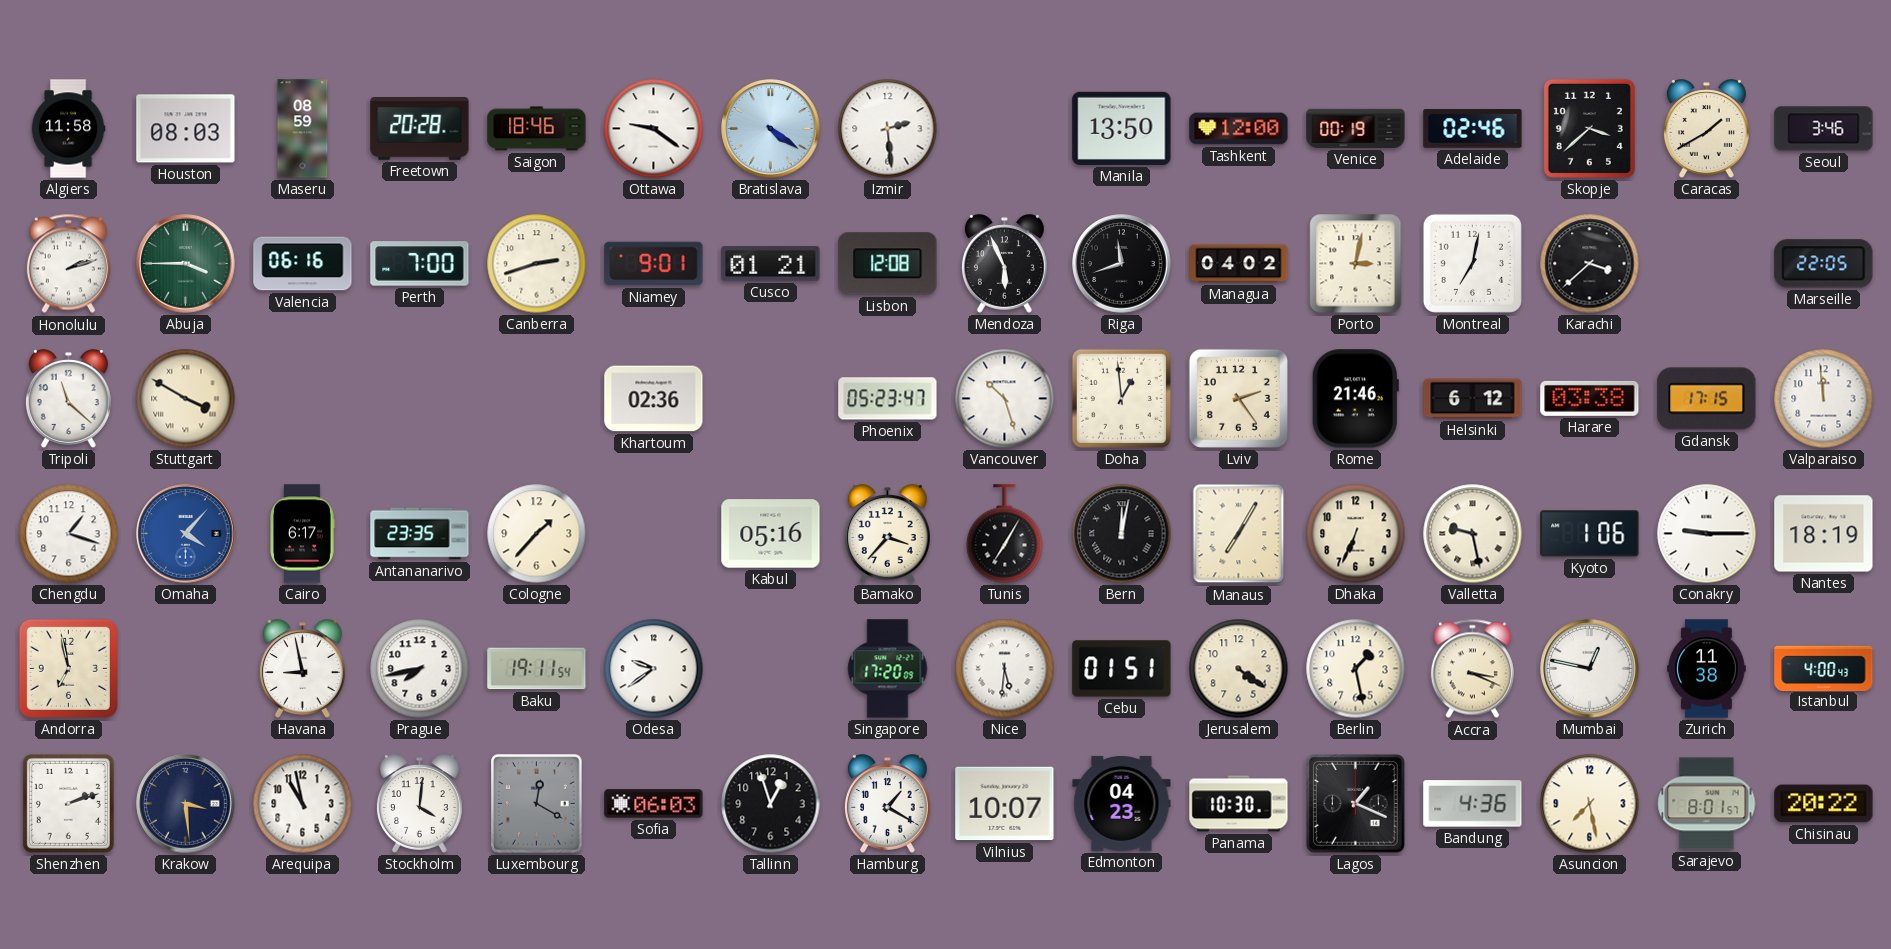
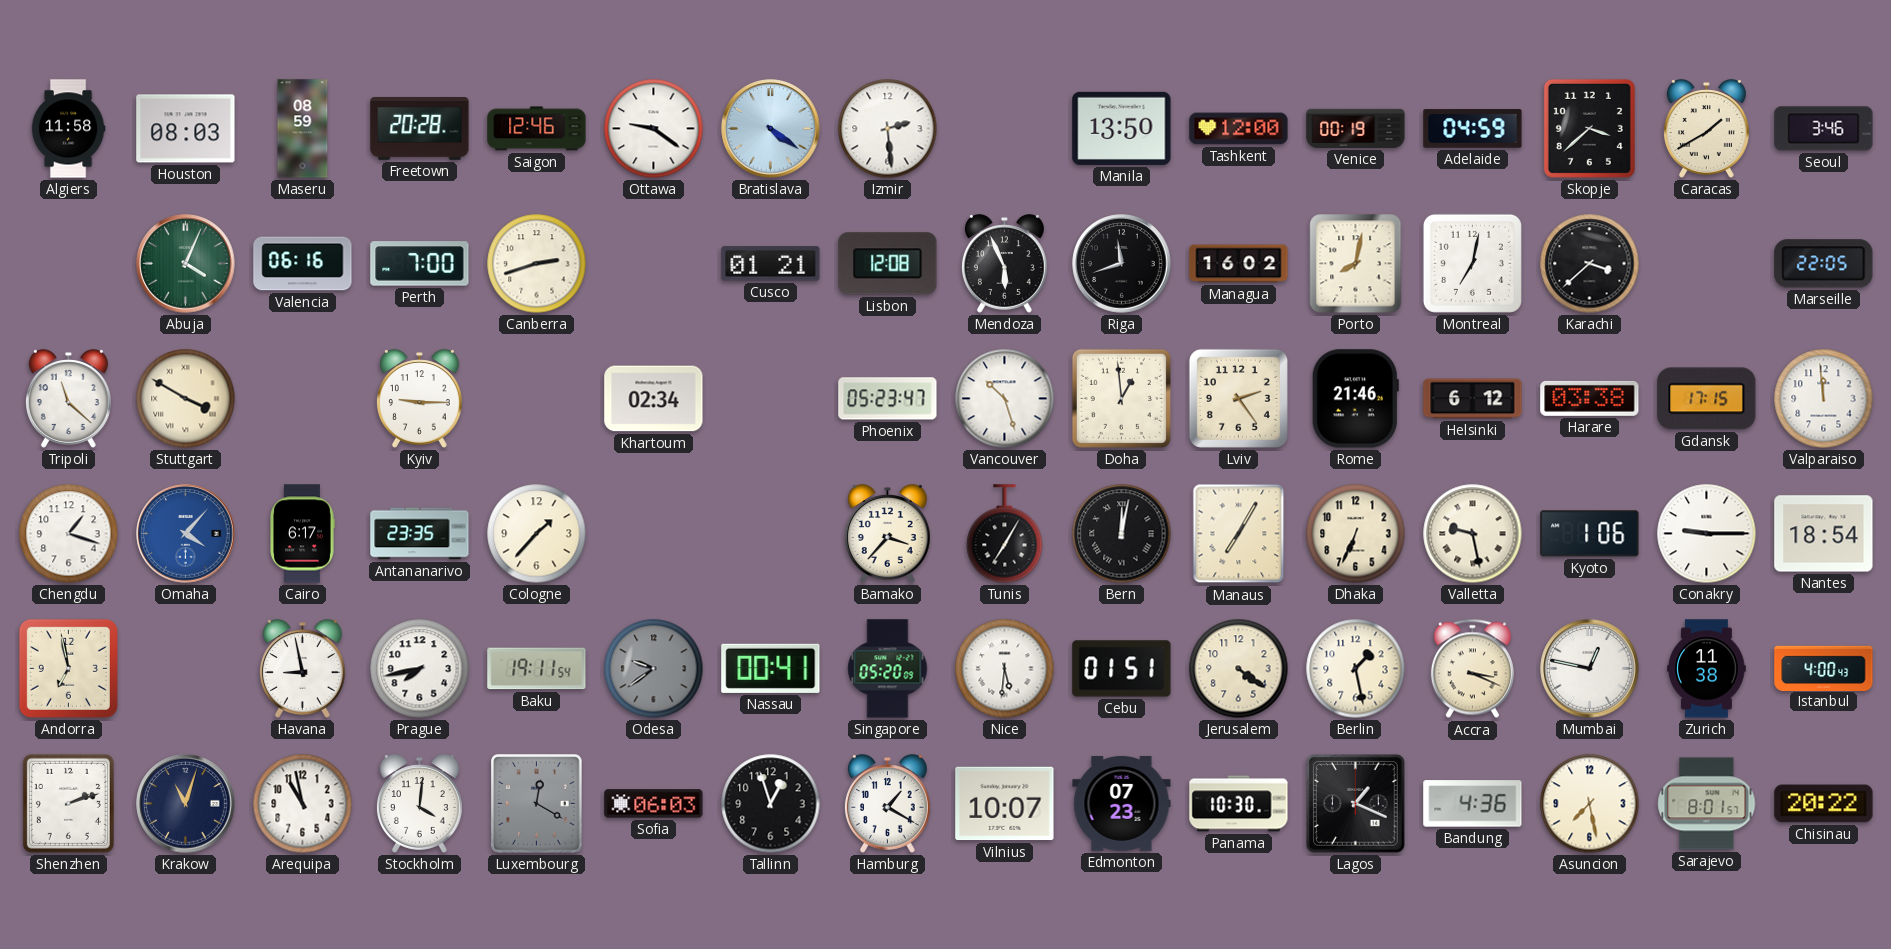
Saigon: 18:46 -> 12:46
Adelaide: 02:46 -> 04:59
Honolulu: 2:12 -> none
Abuja: 3:45 -> 4:04
Niamey: 9:01 -> none
Managua: 04:02 -> 16:02
Porto: 3:02 -> 8:02
Kyiv: none -> 9:15
Khartoum: 02:36 -> 02:34
Kabul: 05:16 -> none
Nantes: 18:19 -> 18:54
Odesa dial: white -> grey
Nassau: none -> 00:41
Singapore: 17:20 -> 05:20
Krakow: 3:29 -> 11:03
Edmonton: 04:23 -> 07:23
